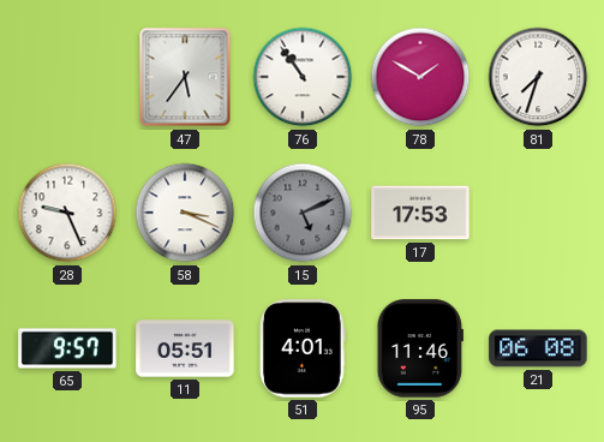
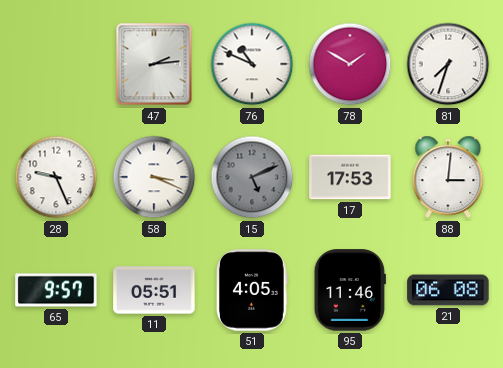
47: 5:36 -> 2:14
76: 10:54 -> 10:49
88: none -> 3:01
51: 4:01 -> 4:05
